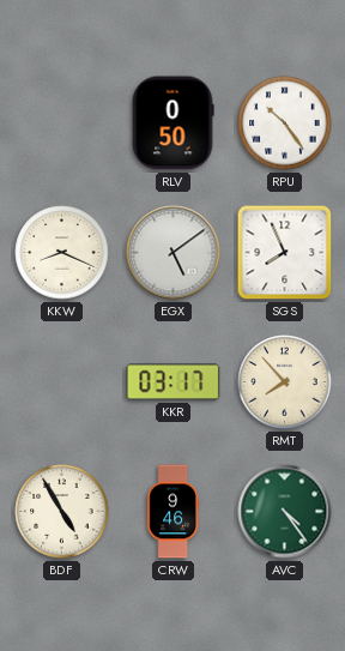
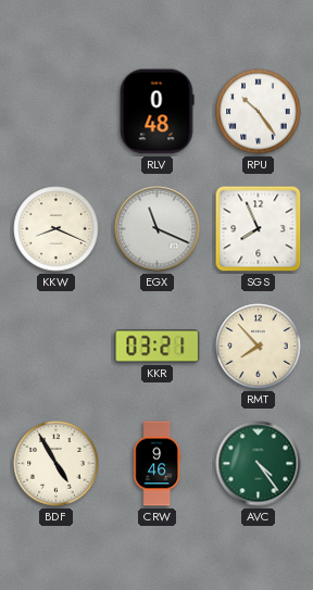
RLV: 0:50 -> 0:48
EGX: 5:09 -> 11:19
KKR: 03:17 -> 03:21
